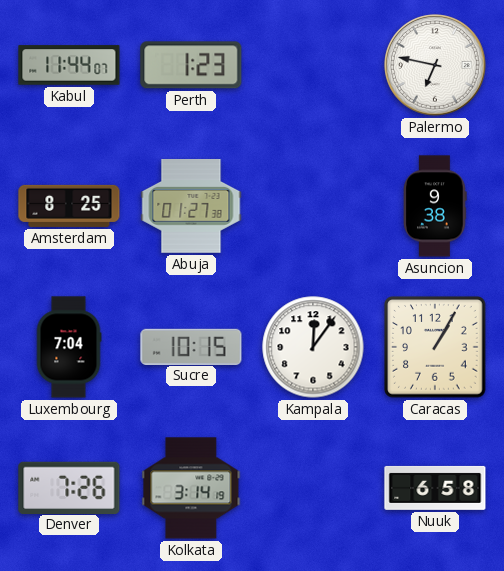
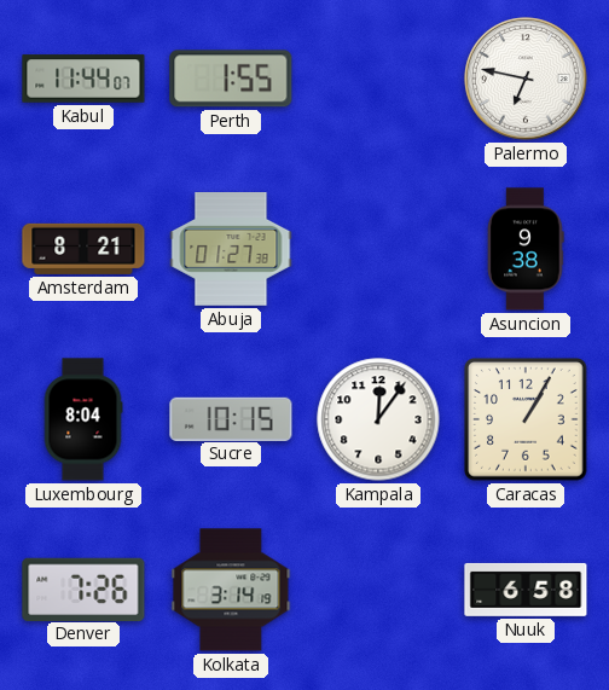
Perth: 1:23 -> 1:55
Amsterdam: 8:25 -> 8:21
Luxembourg: 7:04 -> 8:04
